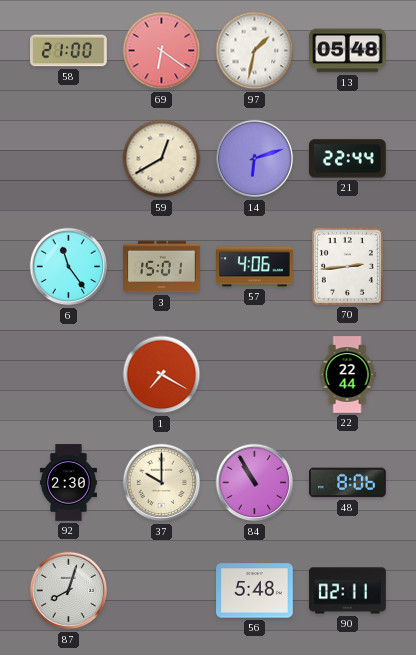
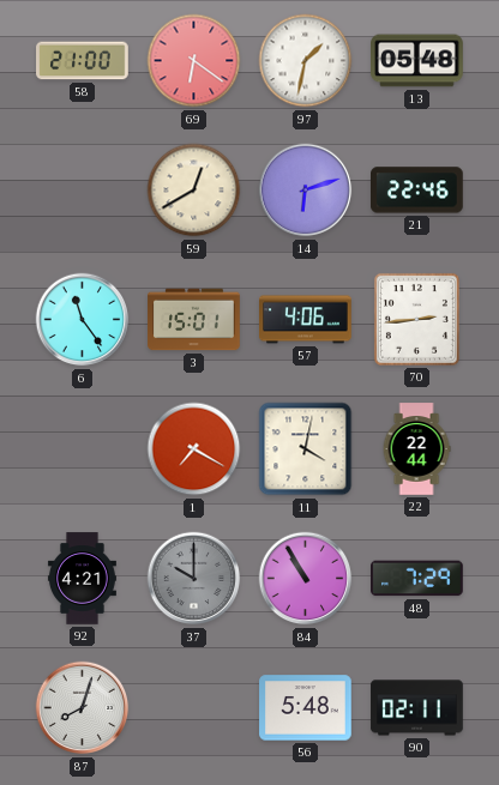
21: 22:44 -> 22:46
11: none -> 4:02
92: 2:30 -> 4:21
37 dial: cream -> grey
48: 8:06 -> 7:29
